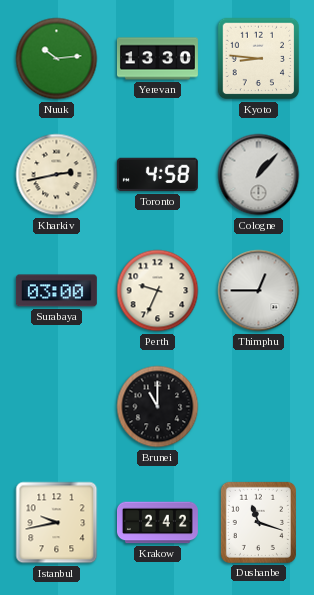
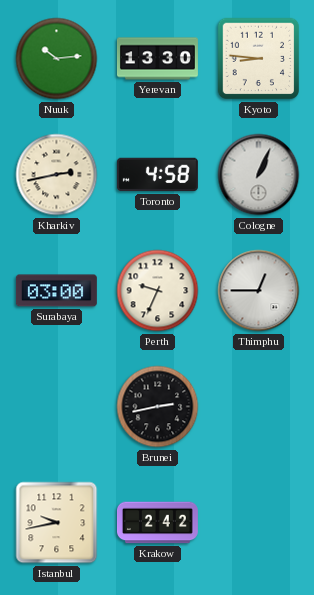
Cologne: 1:07 -> 1:04
Brunei: 11:00 -> 2:43
Dushanbe: 11:18 -> none
